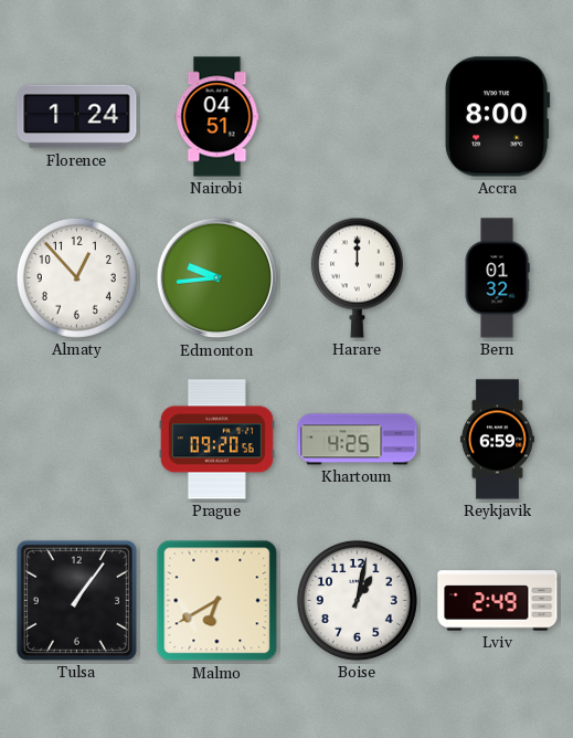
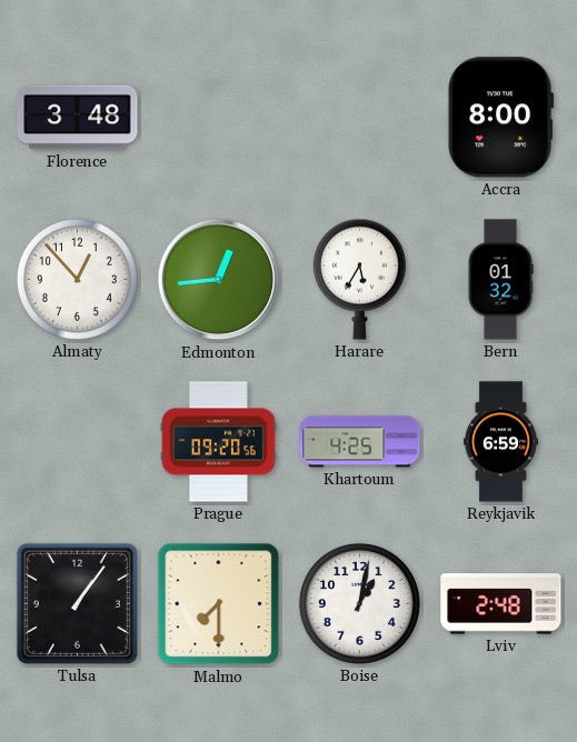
Florence: 1:24 -> 3:48
Nairobi: 04:51 -> none
Edmonton: 9:44 -> 12:44
Harare: 12:00 -> 5:35
Malmo: 6:40 -> 7:30
Lviv: 2:49 -> 2:48
